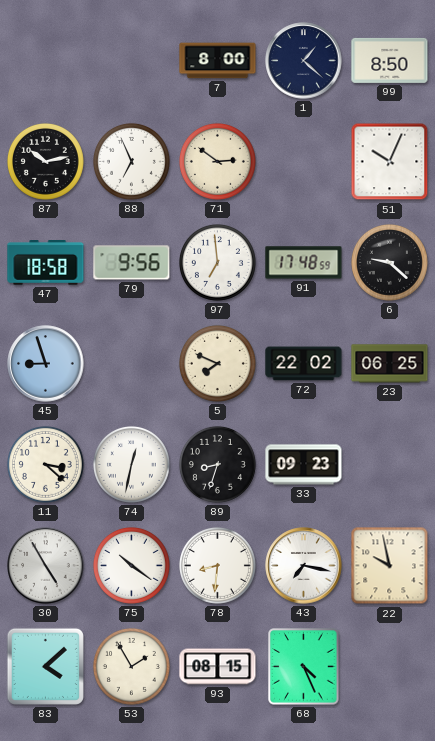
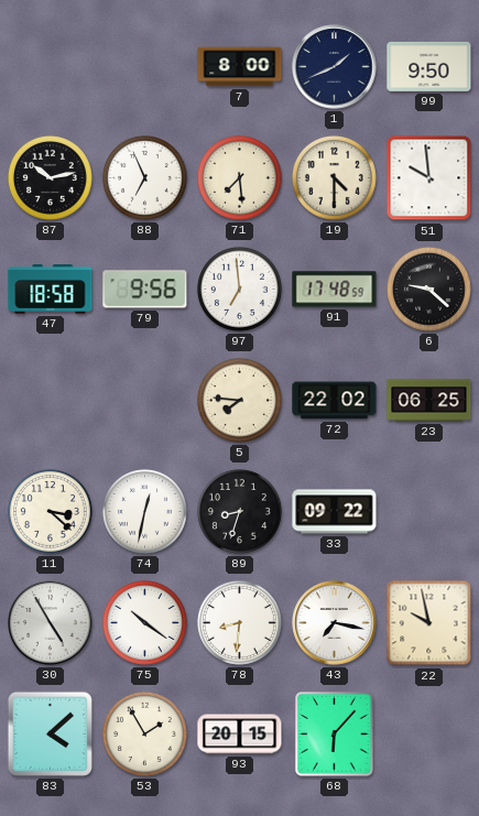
1: 1:22 -> 1:41
99: 8:50 -> 9:50
71: 2:51 -> 7:29
19: none -> 4:30
51: 10:04 -> 9:59
45: 8:57 -> none
5: 7:49 -> 7:46
33: 09:23 -> 09:22
93: 08:15 -> 20:15
68: 4:26 -> 6:07
